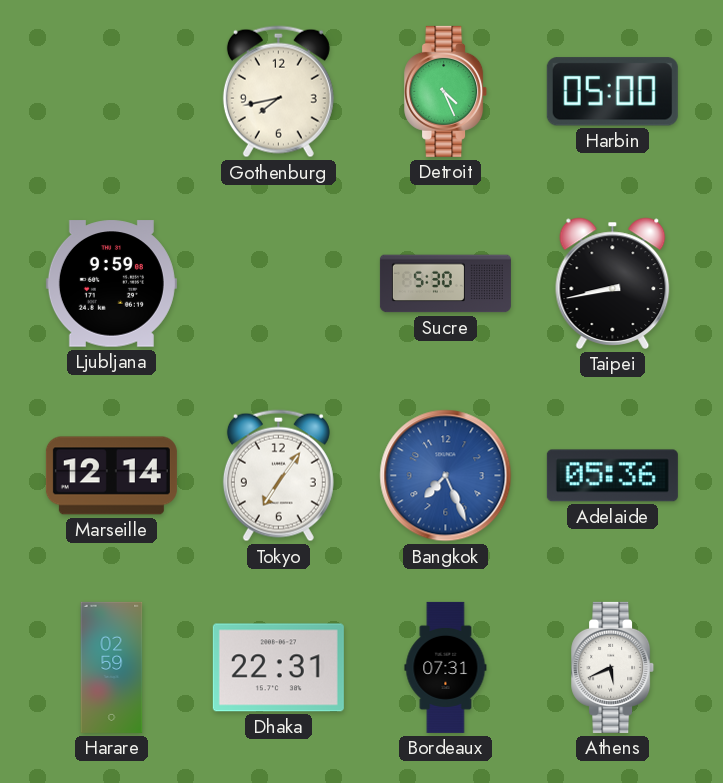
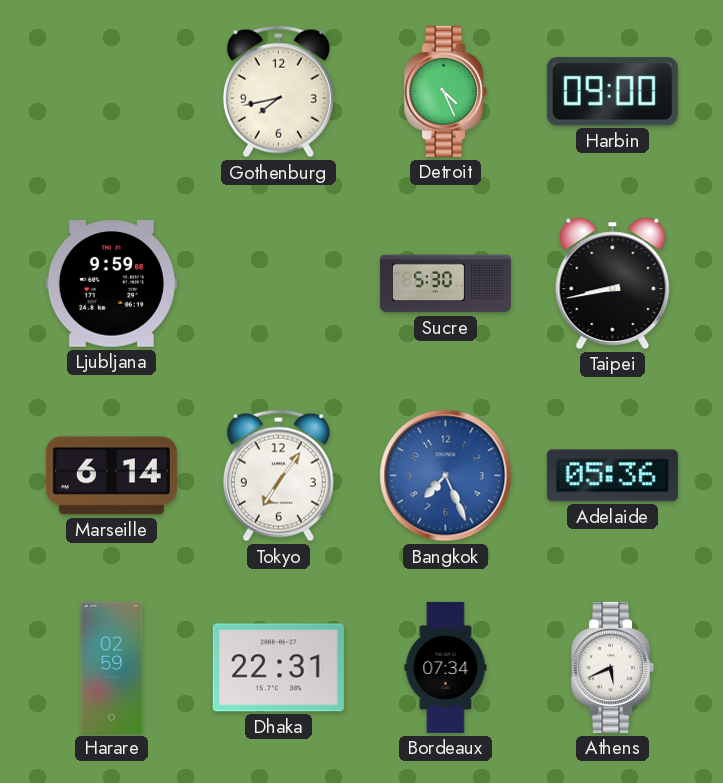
Harbin: 05:00 -> 09:00
Marseille: 12:14 -> 6:14
Bordeaux: 07:31 -> 07:34
